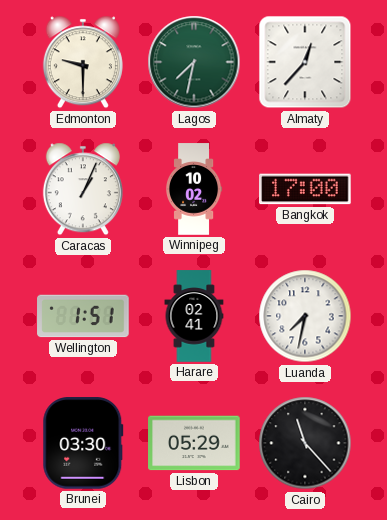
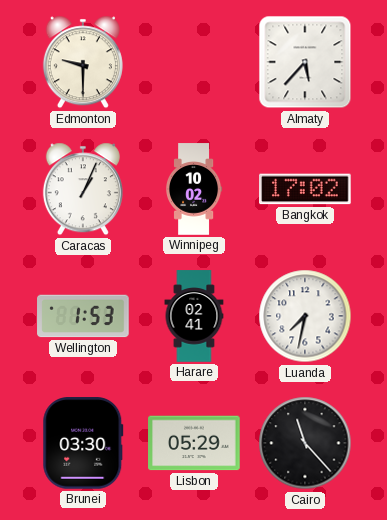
Lagos: 7:32 -> none
Almaty: 12:37 -> 5:37
Bangkok: 17:00 -> 17:02
Wellington: 1:51 -> 1:53
